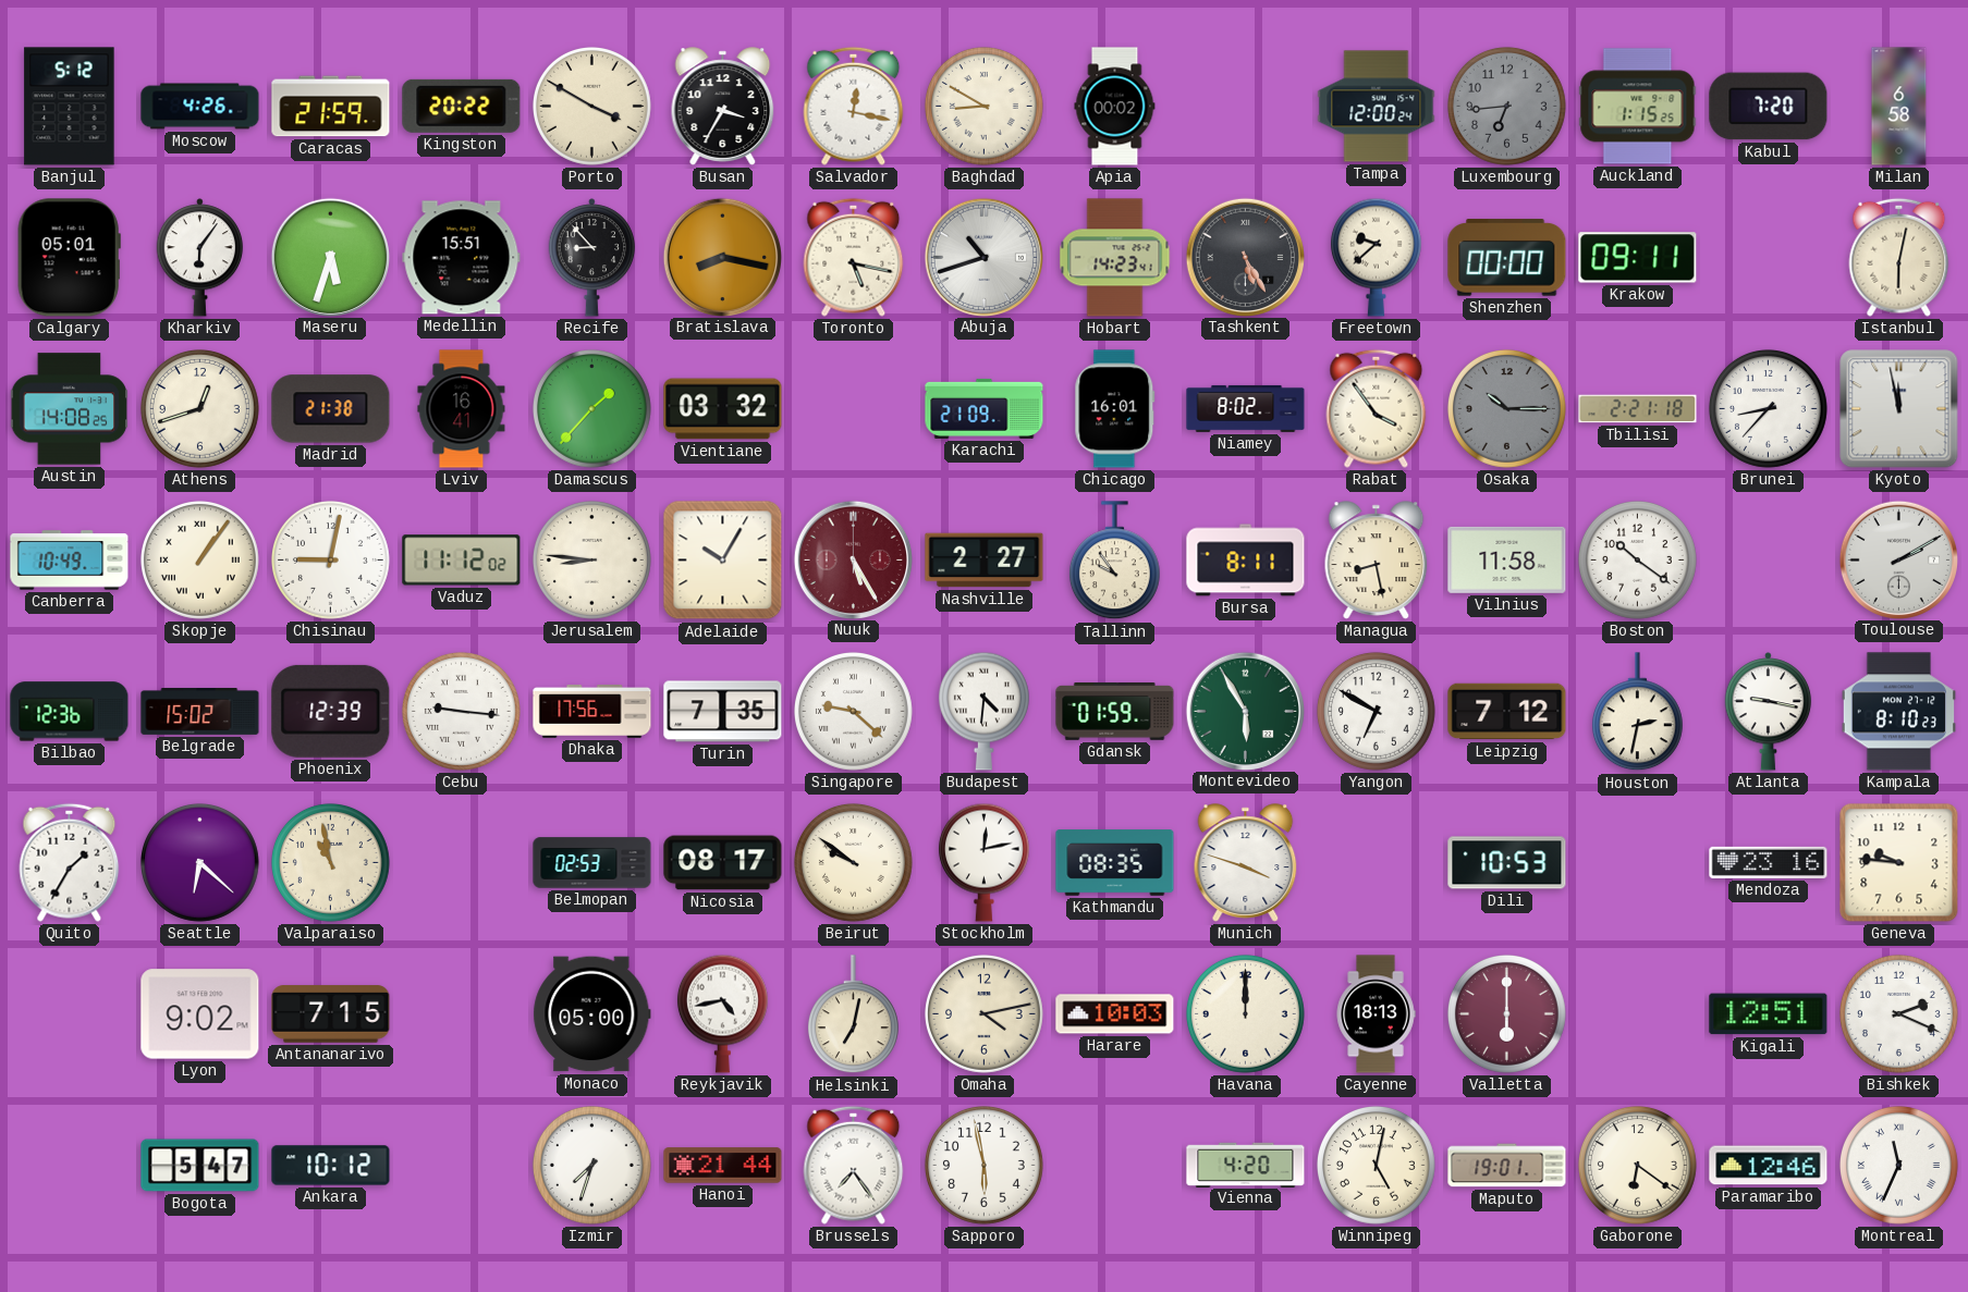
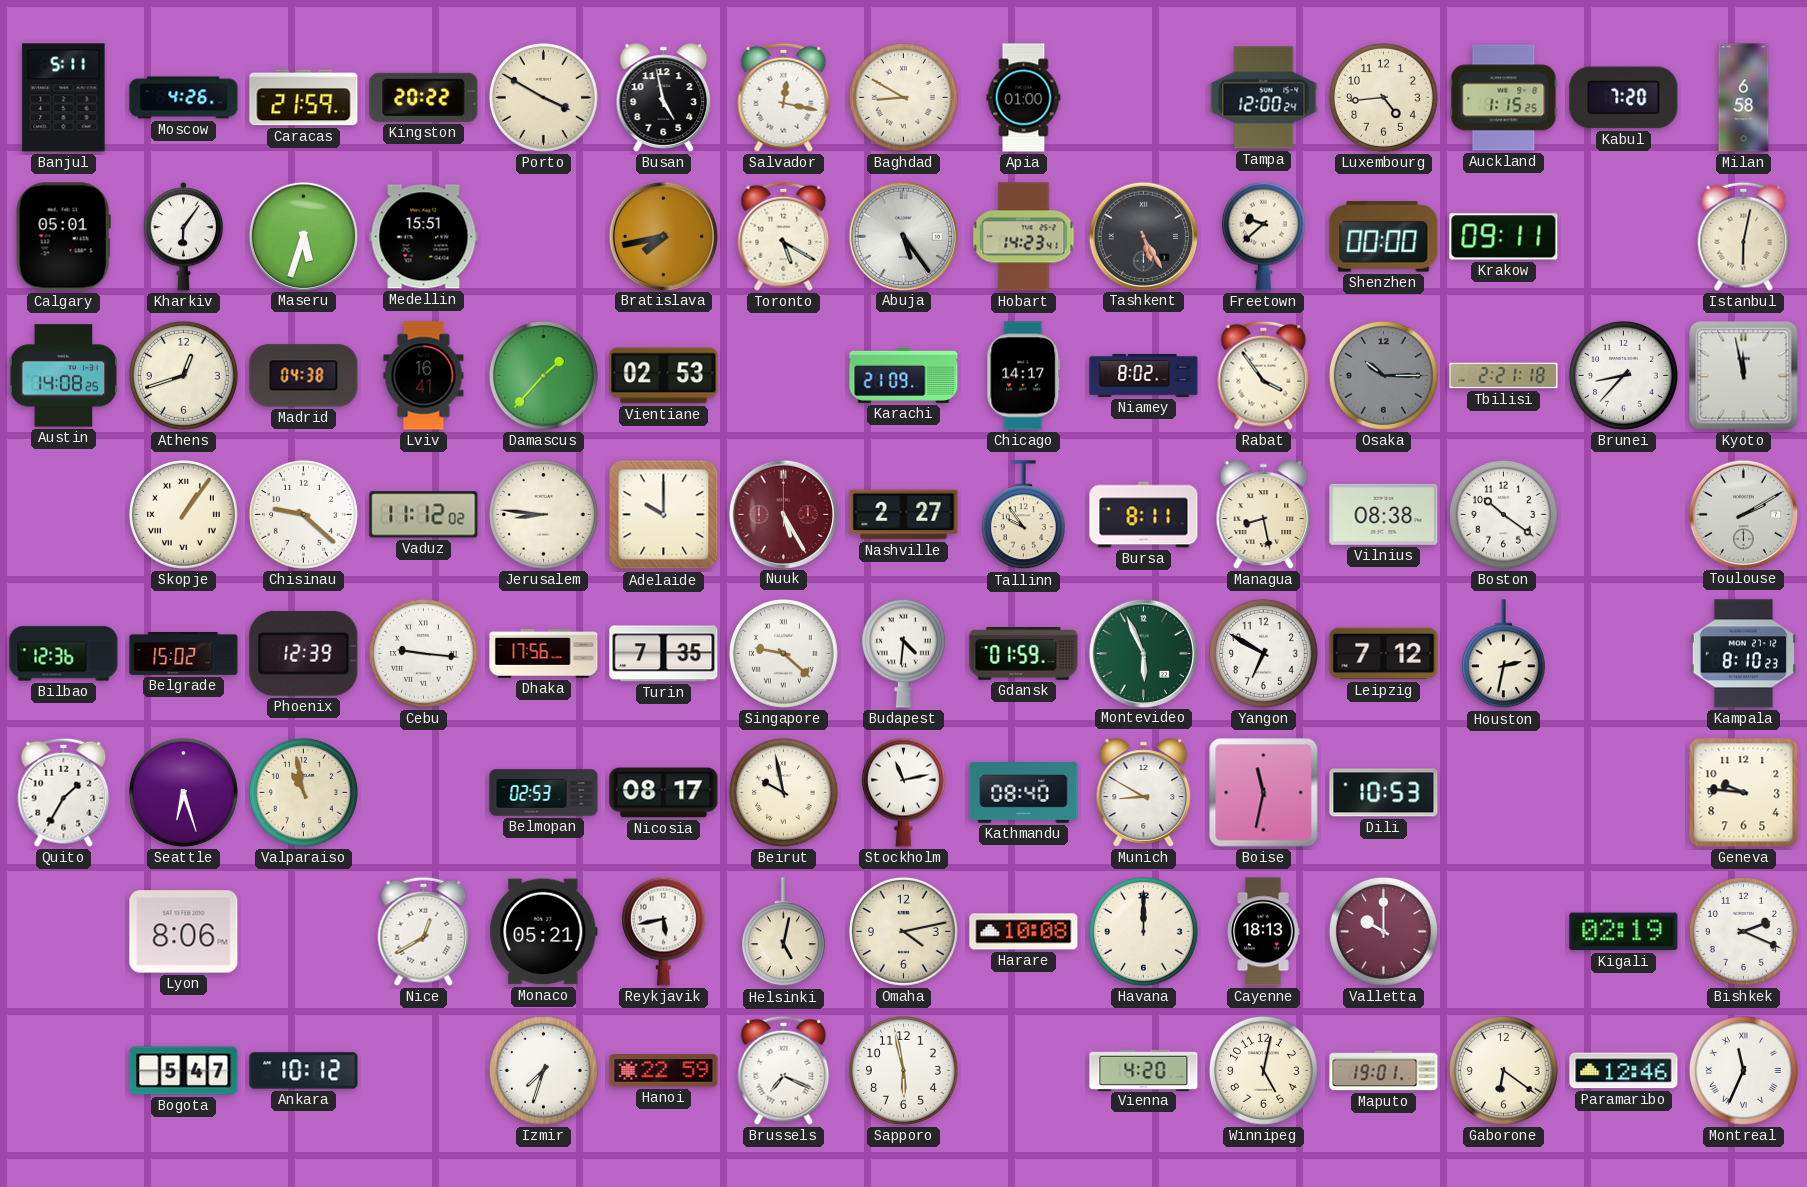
Banjul: 5:12 -> 5:11
Busan: 3:35 -> 4:58
Apia: 00:02 -> 01:00
Luxembourg: 6:44 -> 4:44
Luxembourg dial: grey -> cream
Recife: 8:53 -> none
Bratislava: 8:17 -> 7:43
Toronto: 5:17 -> 5:20
Abuja: 10:42 -> 5:24
Madrid: 21:38 -> 04:38
Vientiane: 03:32 -> 02:53
Chicago: 16:01 -> 14:17
Canberra: 10:49 -> none
Chisinau: 9:02 -> 9:22
Adelaide: 10:05 -> 10:00
Vilnius: 11:58 -> 08:38
Montevideo: 5:55 -> 5:56
Atlanta: 9:17 -> none
Seattle: 6:22 -> 6:27
Beirut: 9:51 -> 9:58
Stockholm: 12:13 -> 11:13
Kathmandu: 08:35 -> 08:40
Munich: 3:48 -> 8:50
Boise: none -> 11:32
Mendoza: 23:16 -> none
Lyon: 9:02 -> 8:06
Antananarivo: 7:15 -> none
Nice: none -> 12:40
Monaco: 05:00 -> 05:21
Reykjavik: 4:43 -> 5:43
Helsinki: 7:02 -> 5:02
Harare: 10:03 -> 10:08
Valletta: 6:00 -> 10:00
Kigali: 12:51 -> 02:19
Hanoi: 21:44 -> 22:59
Brussels: 7:24 -> 7:19
